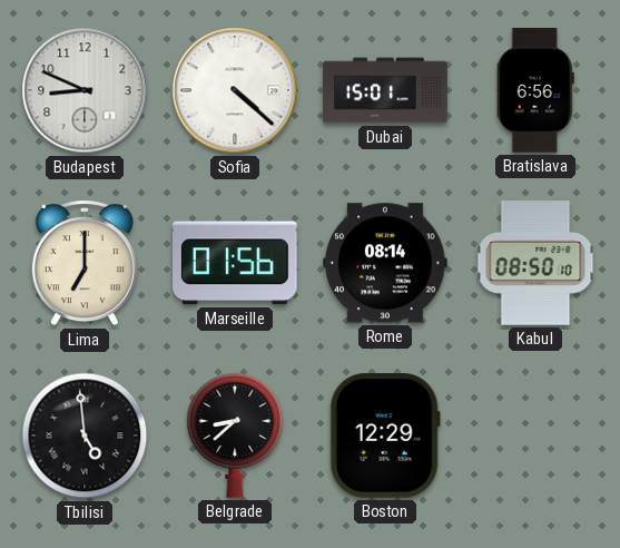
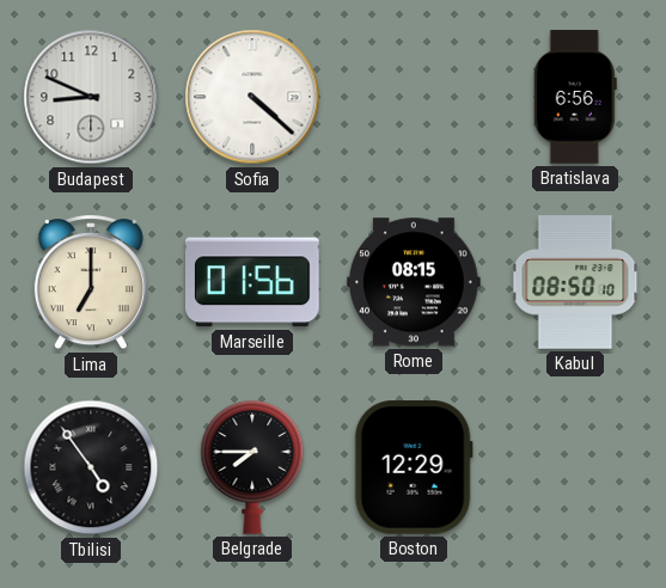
Dubai: 15:01 -> none
Rome: 08:14 -> 08:15
Tbilisi: 4:59 -> 4:54
Belgrade: 8:38 -> 7:45
